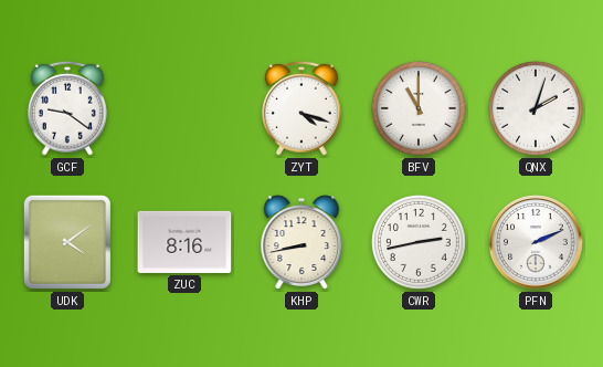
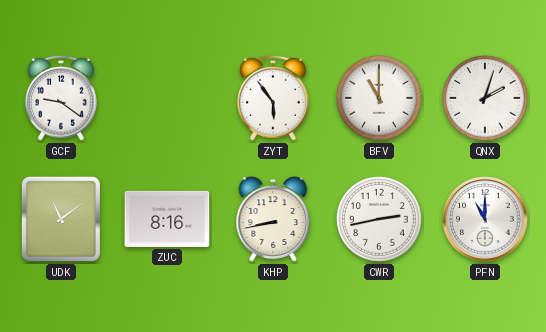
ZYT: 4:18 -> 5:54
UDK: 4:09 -> 11:09
PFN: 2:11 -> 11:00
